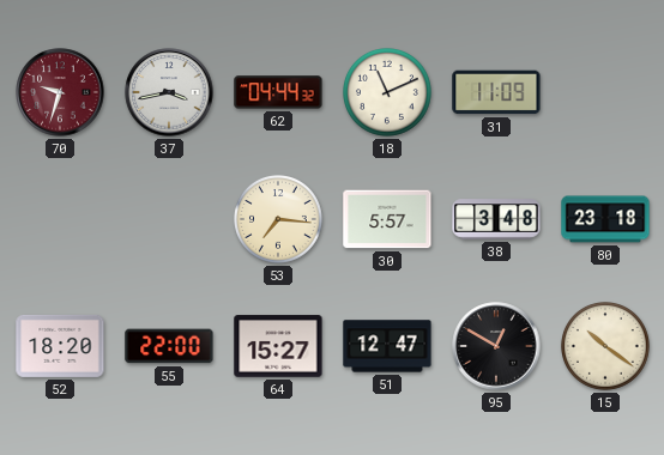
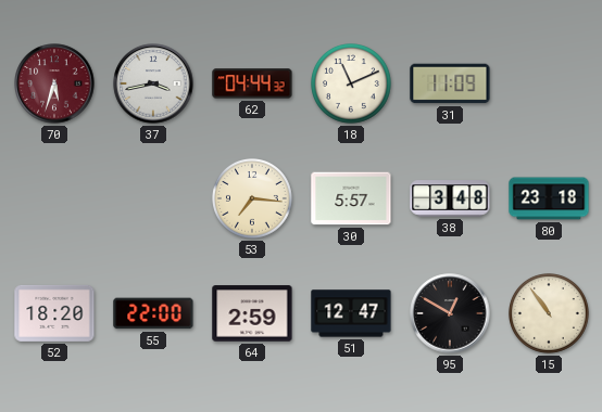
70: 9:33 -> 5:33
64: 15:27 -> 2:59
15: 10:21 -> 10:54
